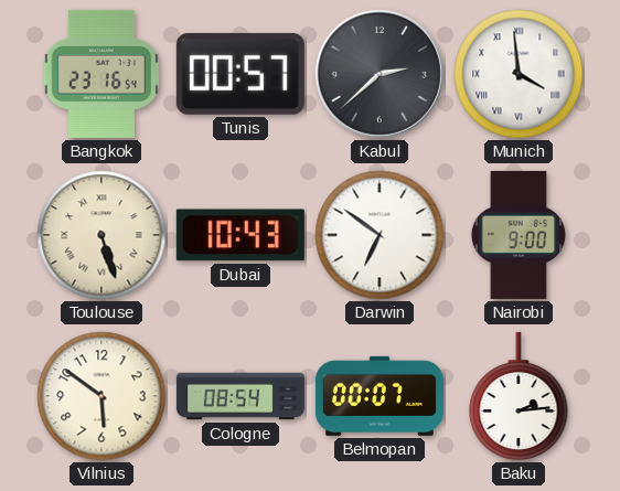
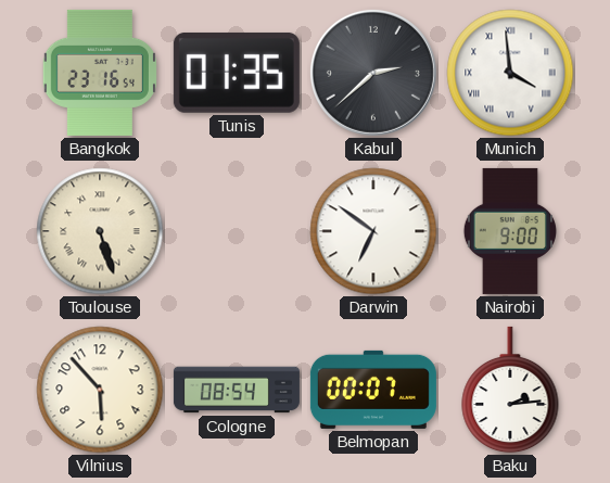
Tunis: 00:57 -> 01:35
Dubai: 10:43 -> none
Vilnius: 5:51 -> 5:53
